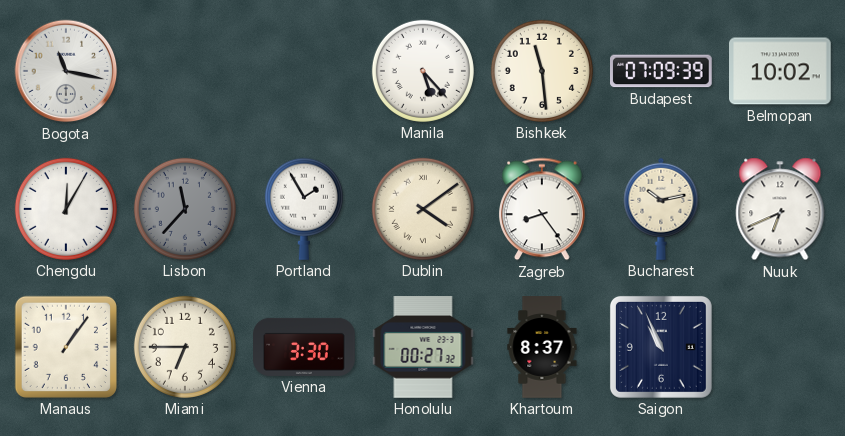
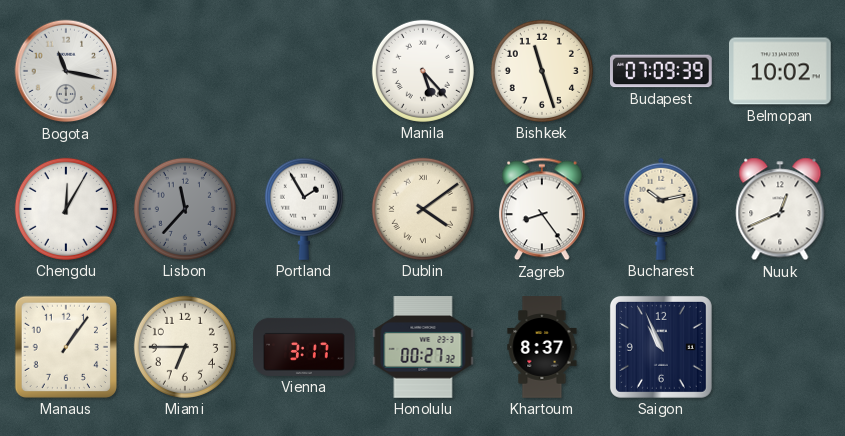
Bishkek: 11:29 -> 11:27
Nuuk: 6:41 -> 12:41
Vienna: 3:30 -> 3:17
